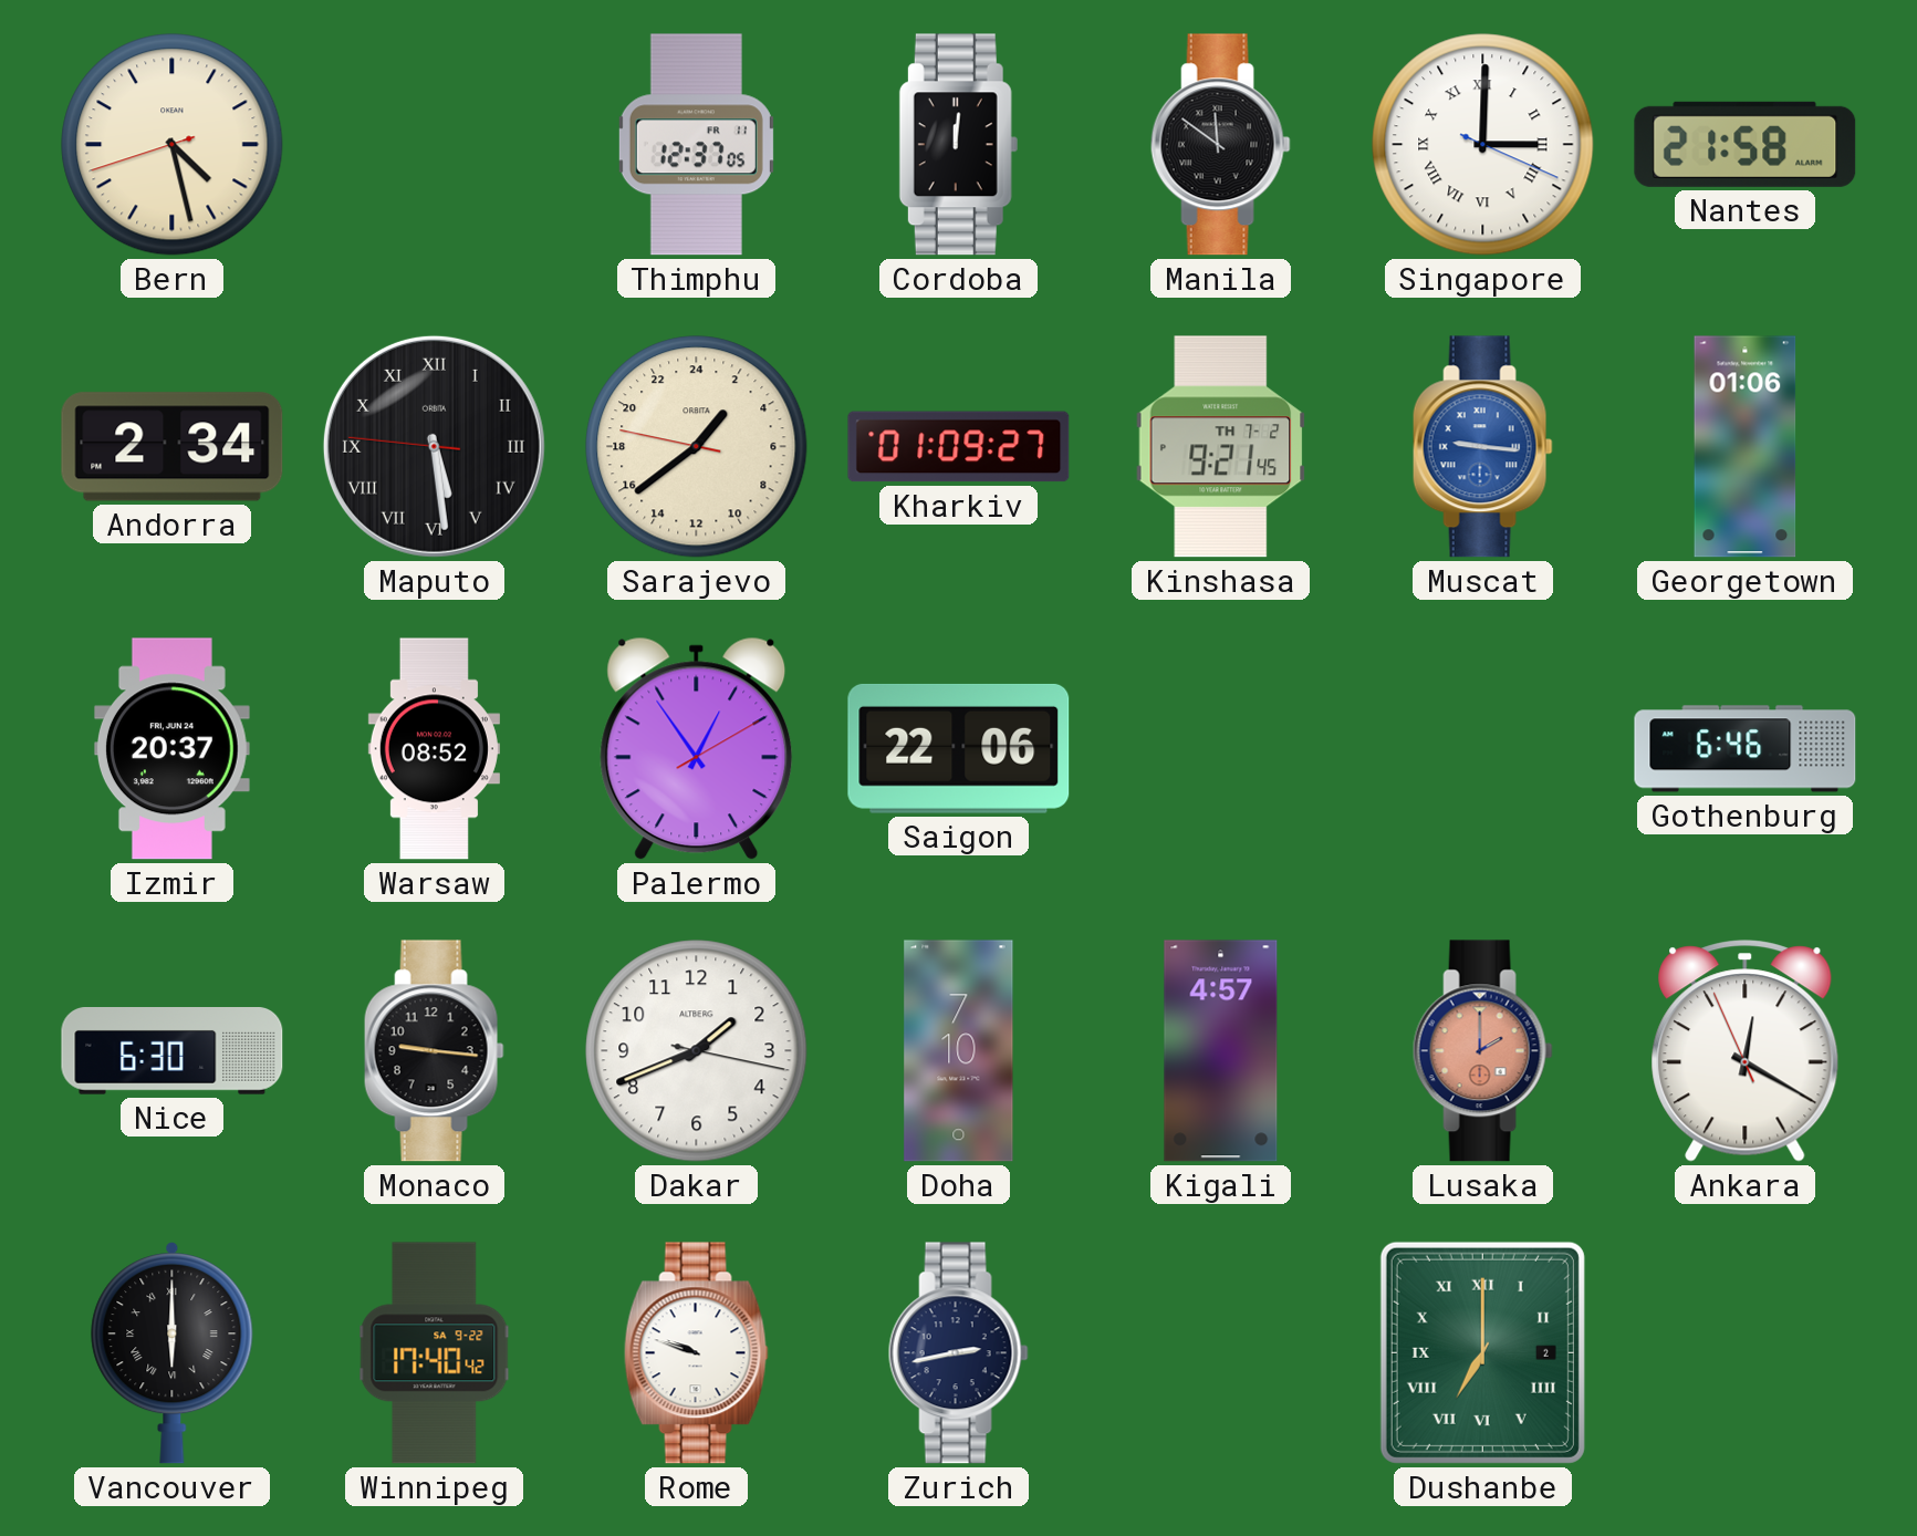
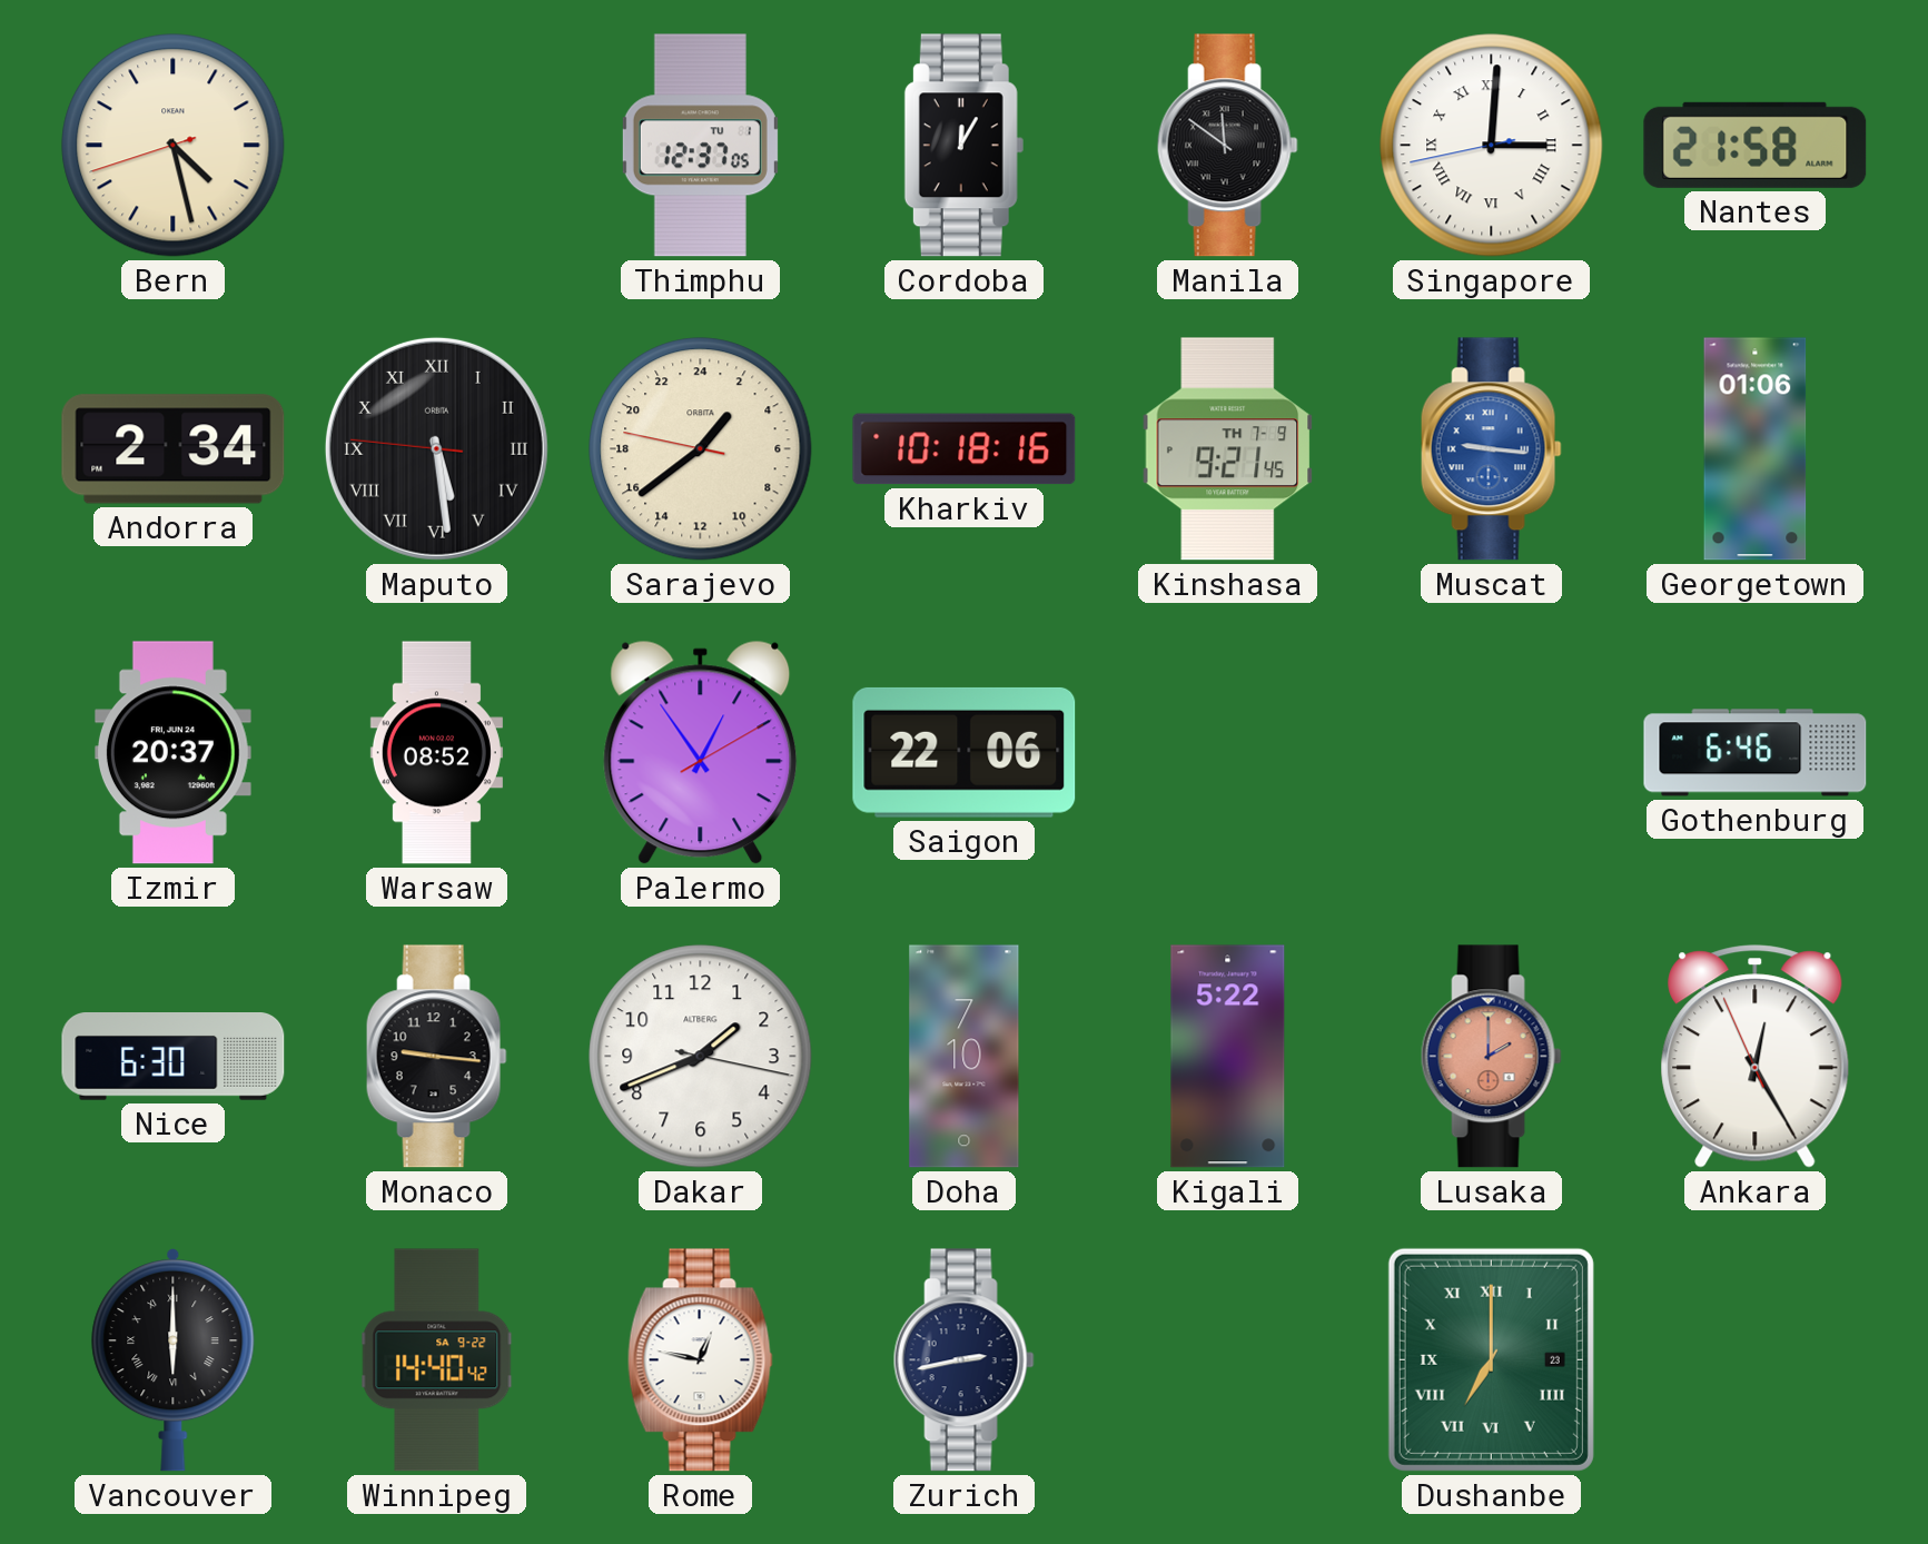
Thimphu date: FR 11 -> TU 1
Cordoba: 12:01 -> 12:05
Singapore: 3:00:19 -> 3:00:43
Kharkiv: 01:09 -> 10:18
Kinshasa date: TH 7-2 -> TH 7-9
Kigali: 4:57 -> 5:22
Ankara: 12:19 -> 12:24
Winnipeg: 17:40 -> 14:40
Rome: 9:48 -> 12:47
Dushanbe date: 2 -> 23
